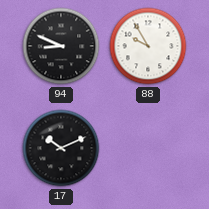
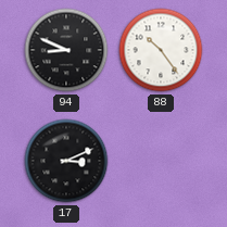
88: 9:55 -> 10:24
17: 10:11 -> 3:11
